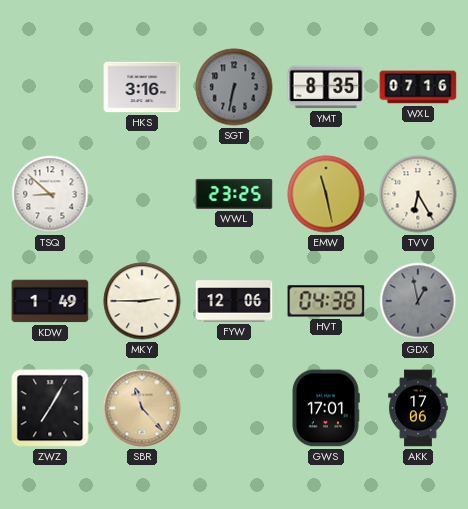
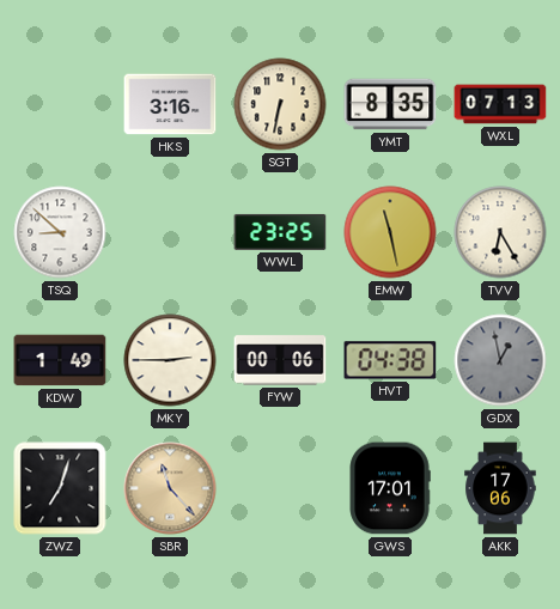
SGT dial: grey -> cream
WXL: 07:16 -> 07:13
FYW: 12:06 -> 00:06
ZWZ: 7:05 -> 7:03
